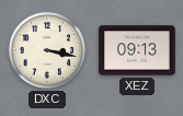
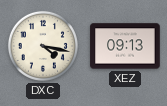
DXC: 3:17 -> 4:17
